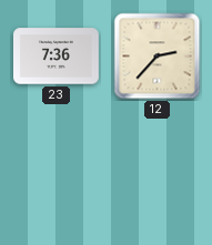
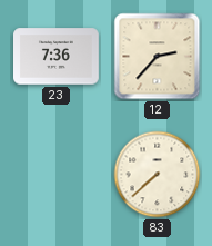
83: none -> 7:38
